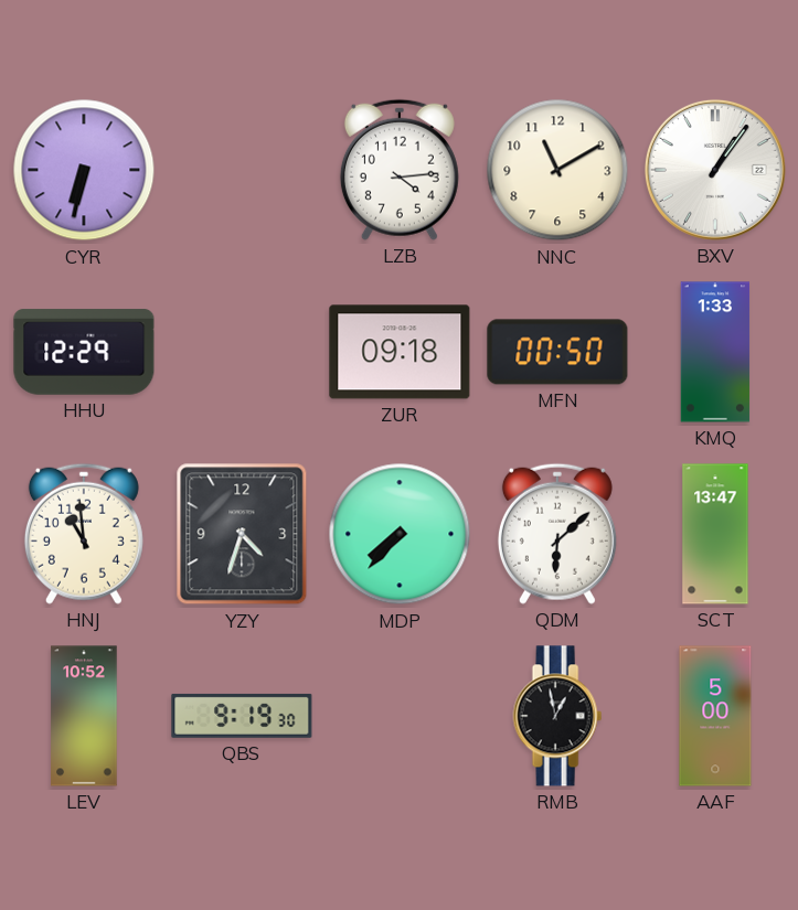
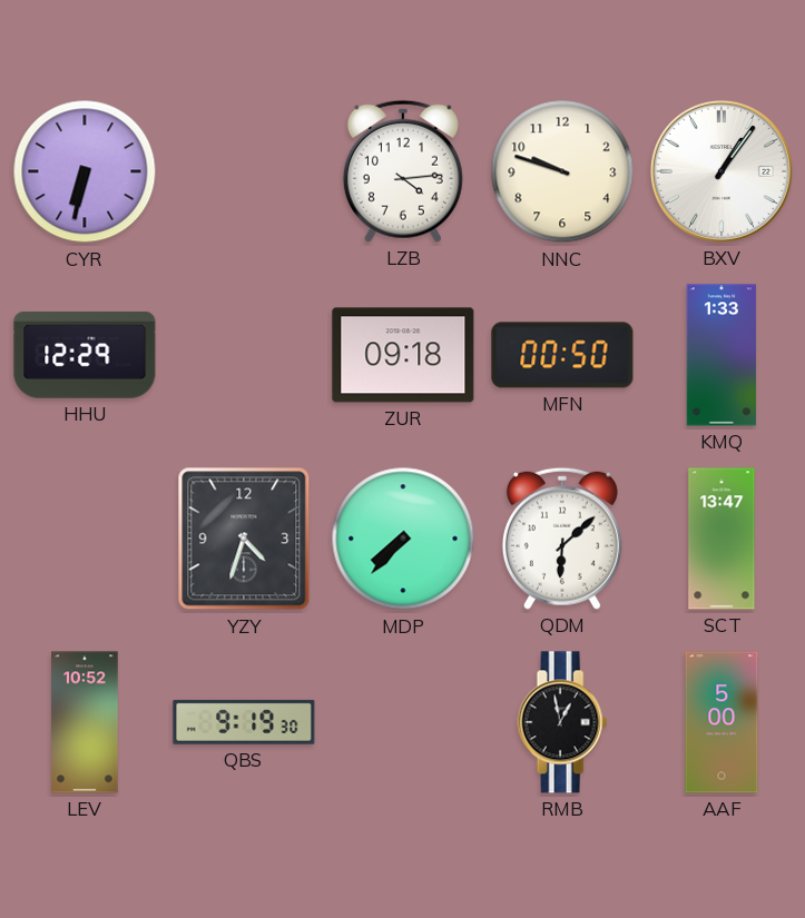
NNC: 11:10 -> 9:48
HNJ: 10:59 -> none
